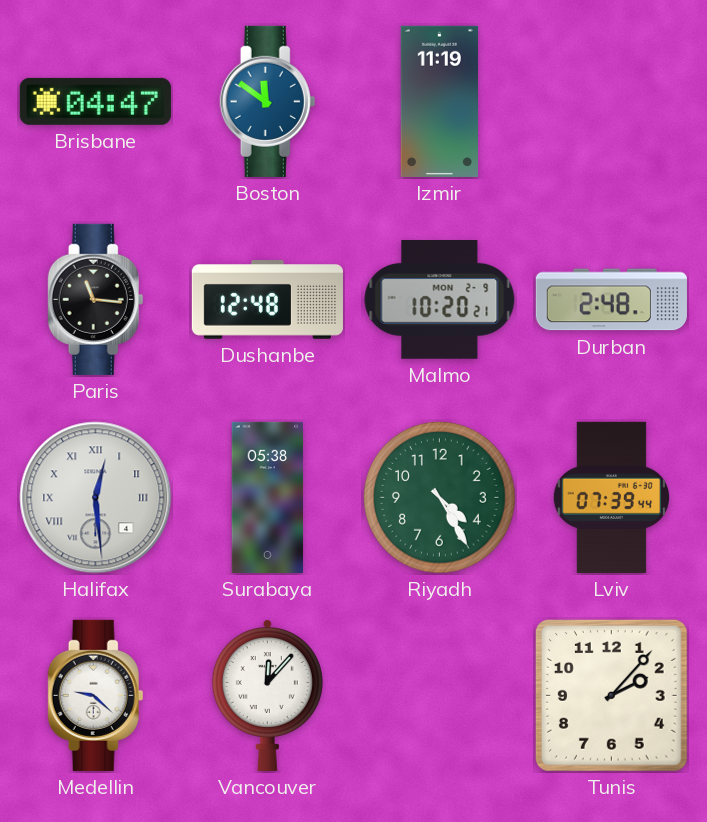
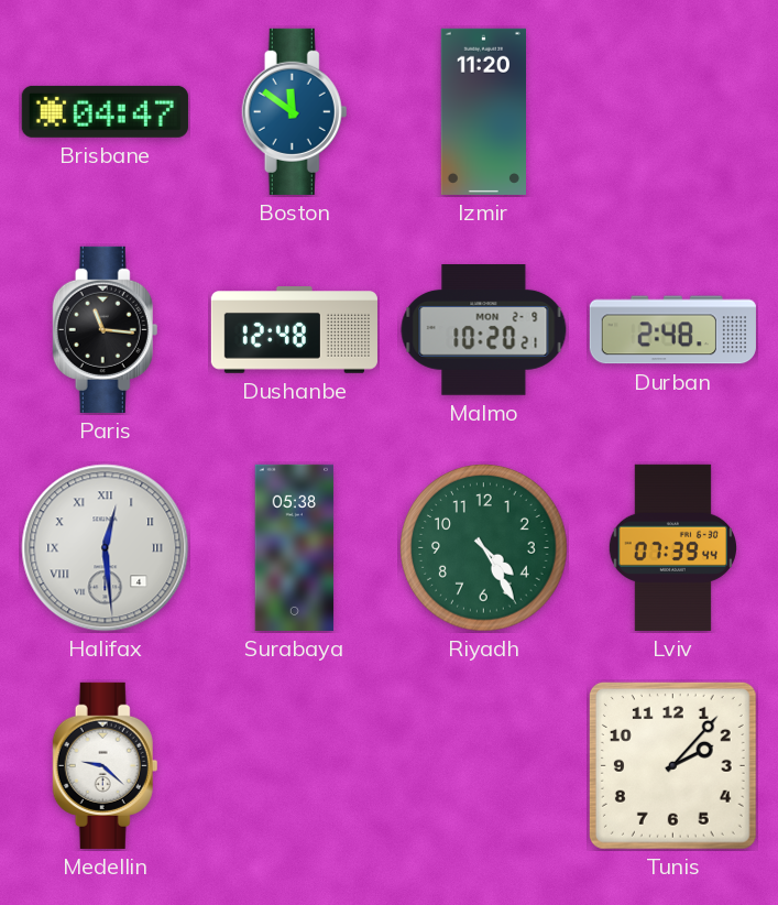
Izmir: 11:19 -> 11:20
Vancouver: 12:07 -> none
